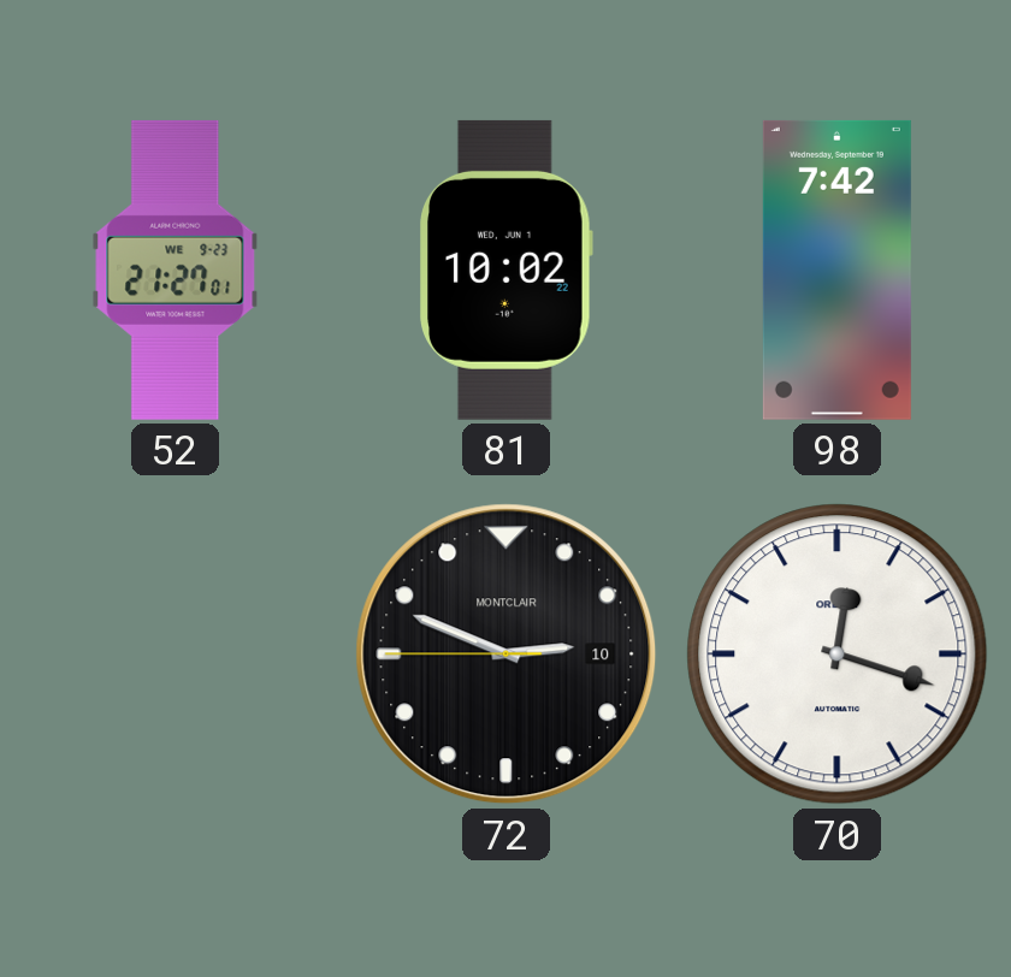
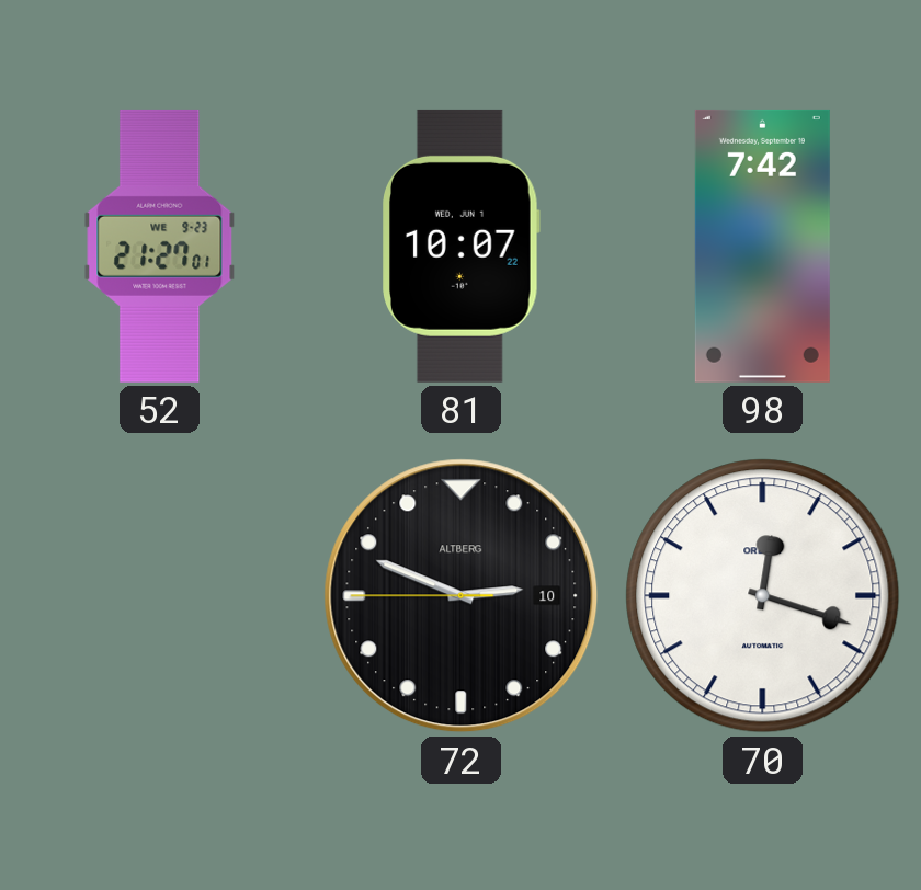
81: 10:02 -> 10:07
72 brand: MONTCLAIR -> ALTBERG
